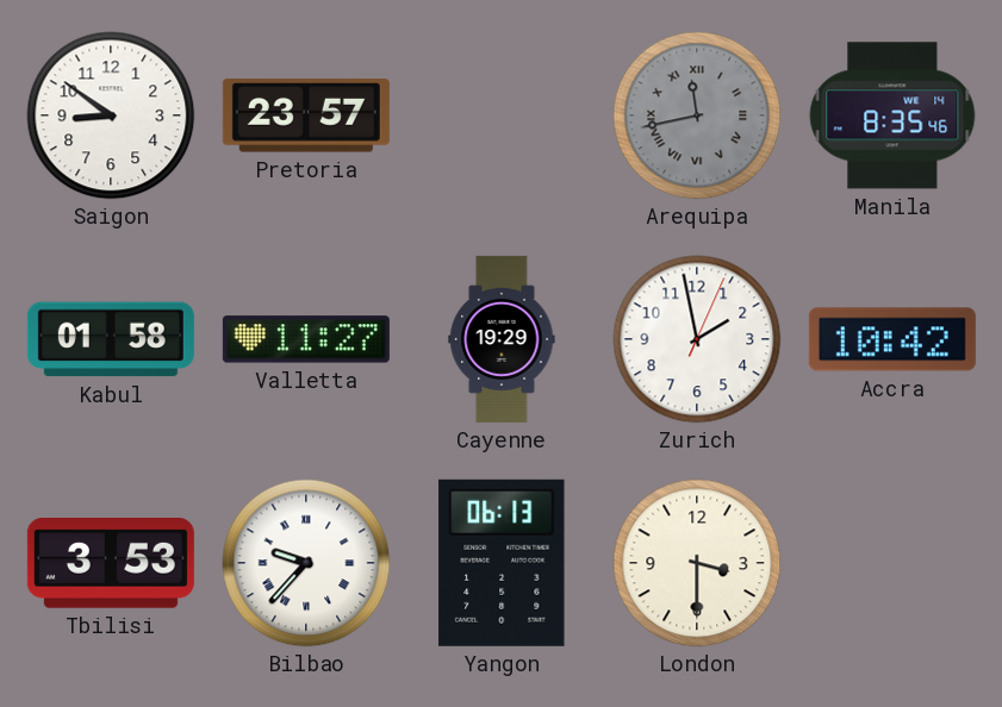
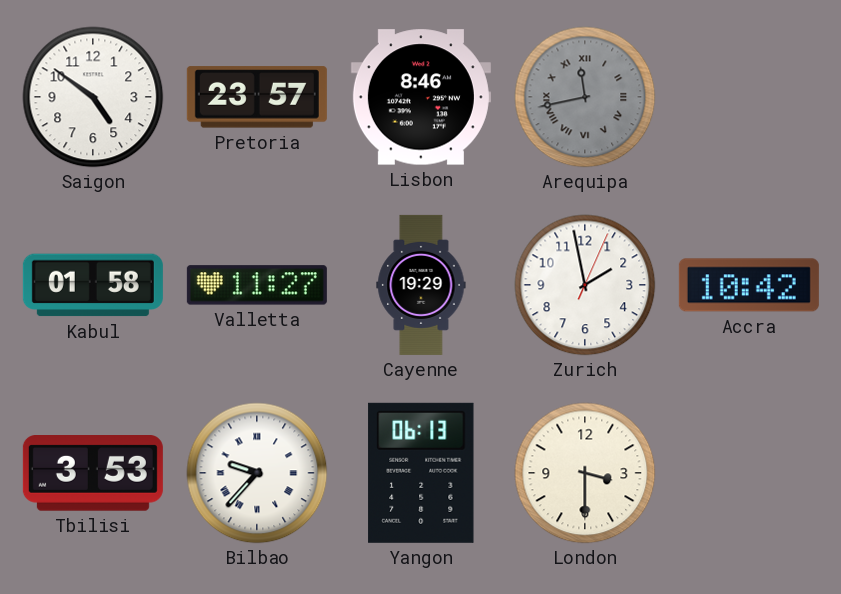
Saigon: 8:51 -> 4:51
Lisbon: none -> 8:46
Manila: 8:35 -> none
